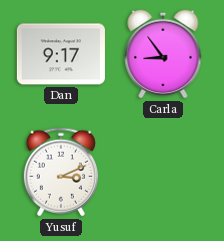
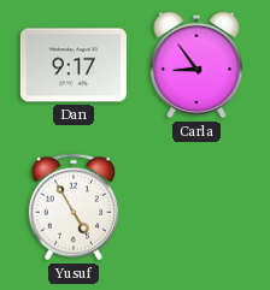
Yusuf: 3:11 -> 4:55
